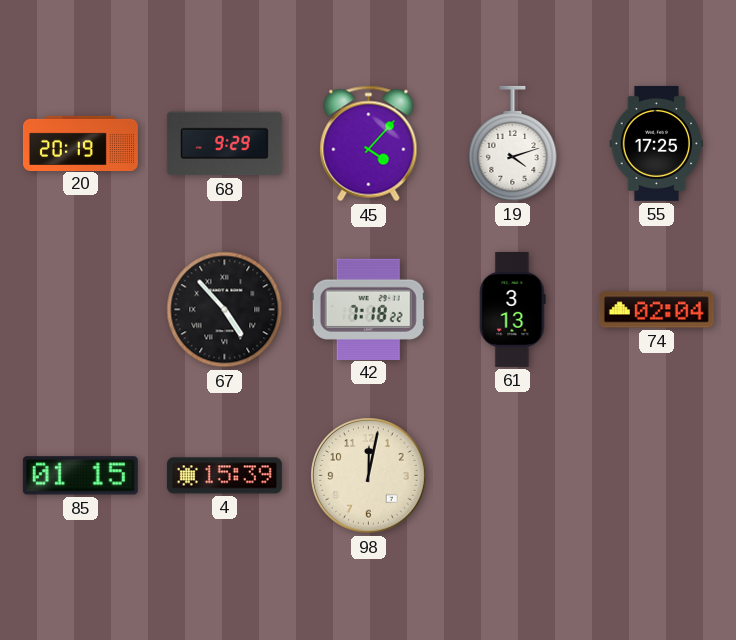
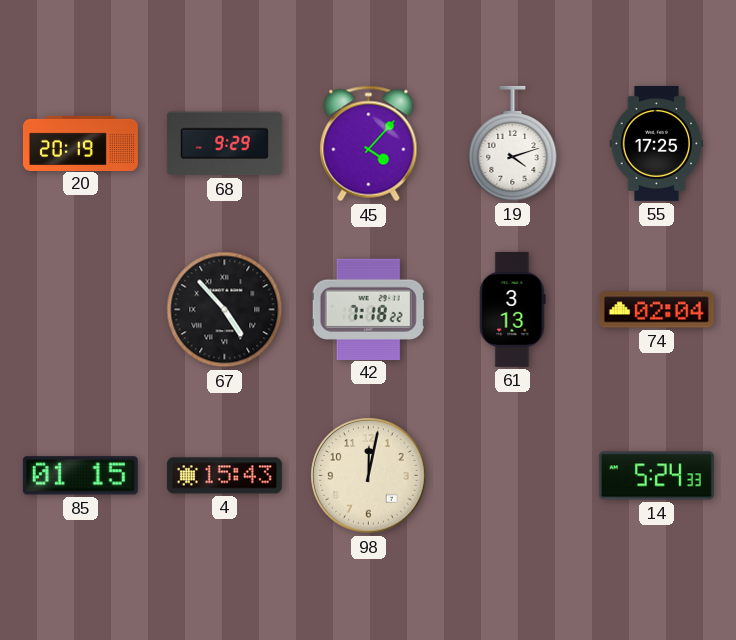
4: 15:39 -> 15:43
14: none -> 5:24
